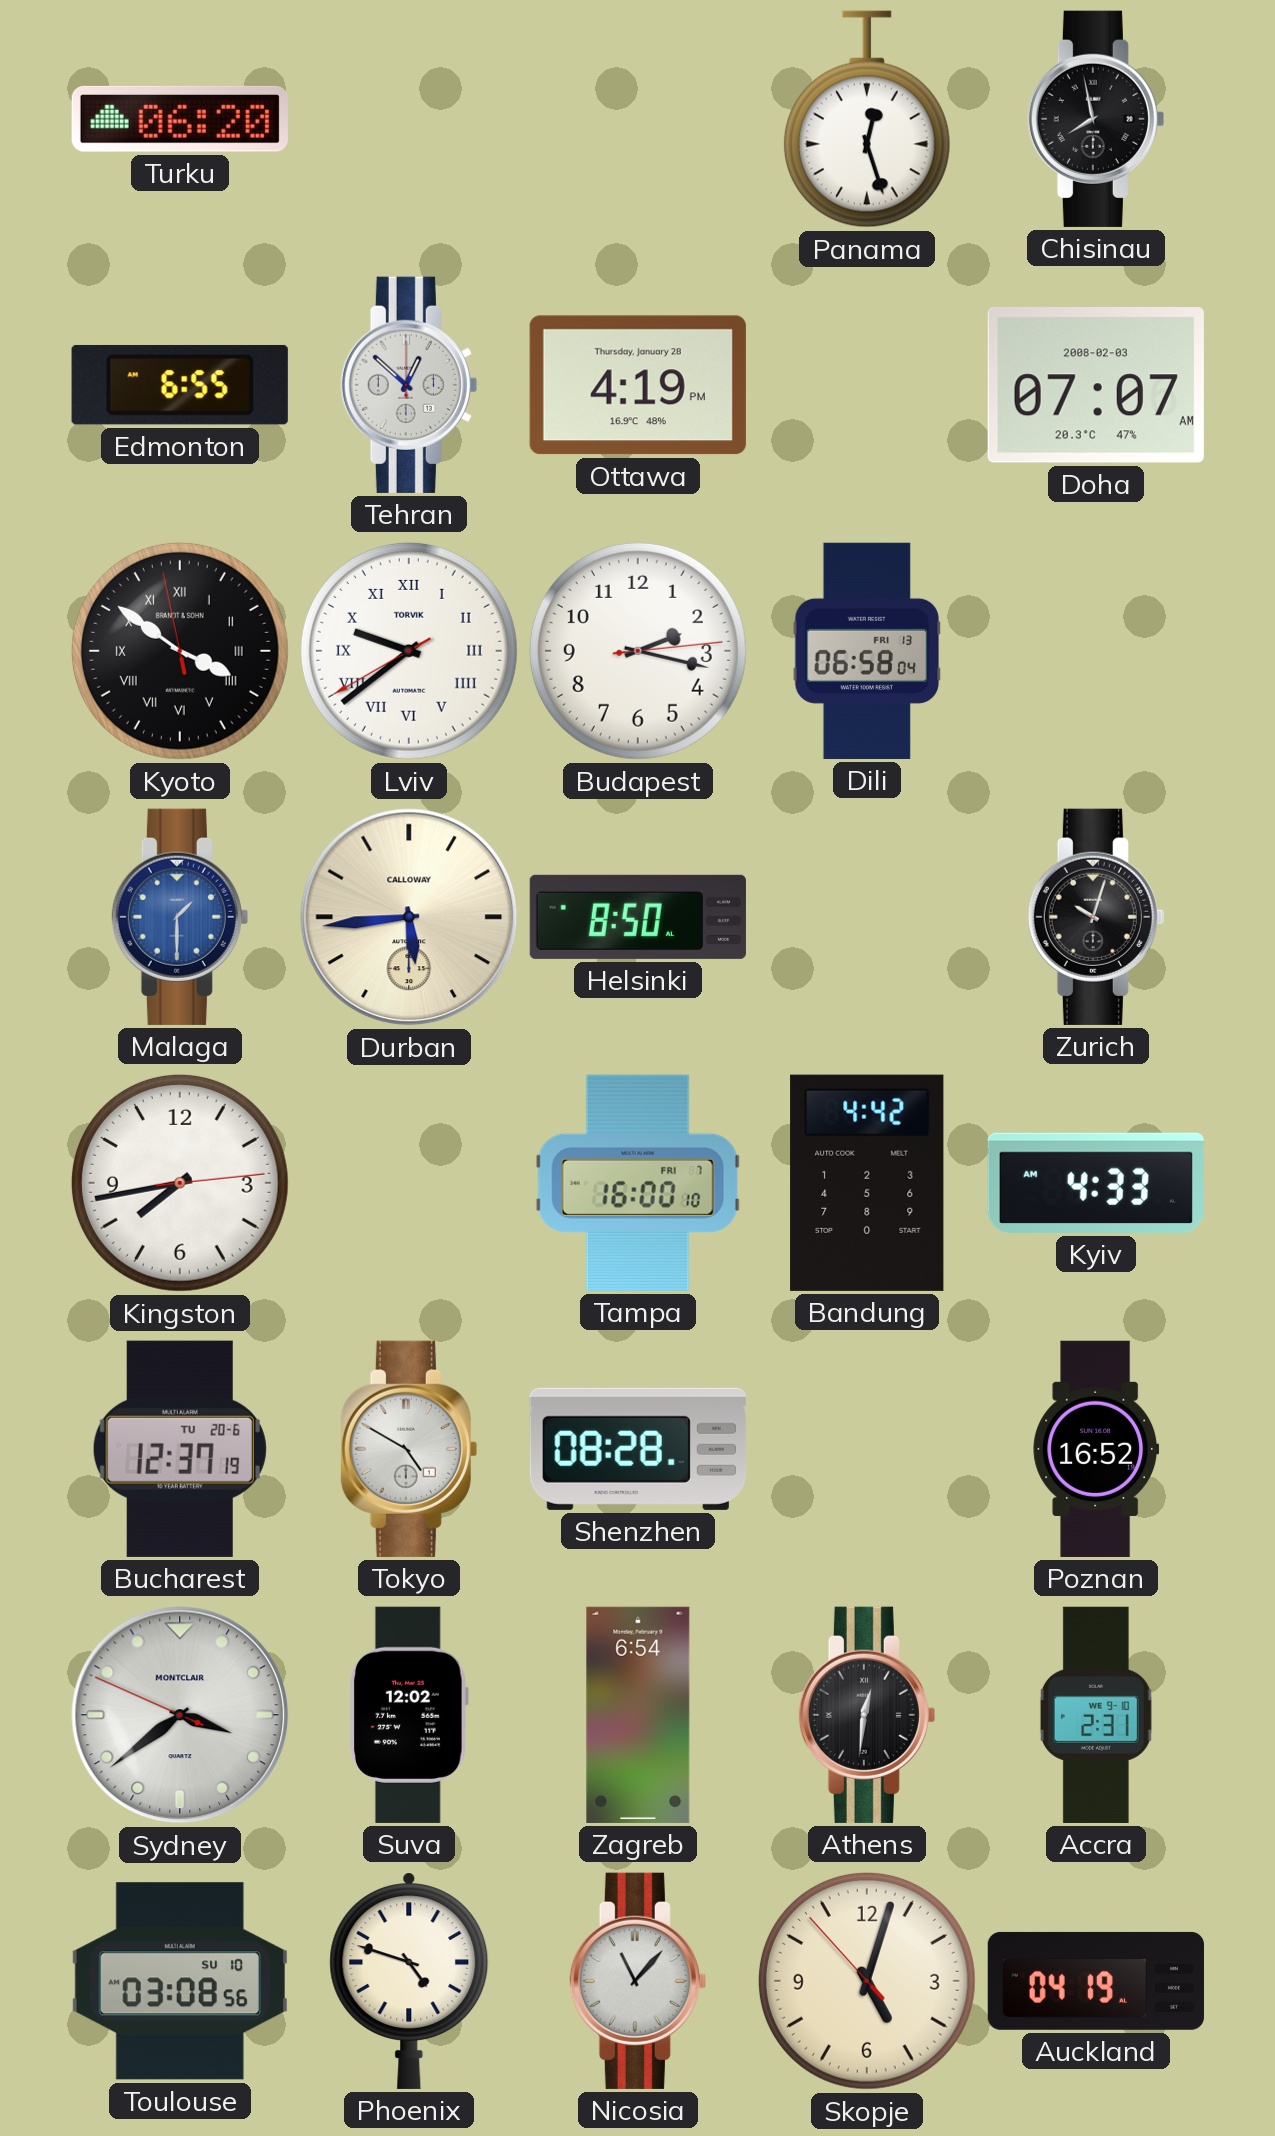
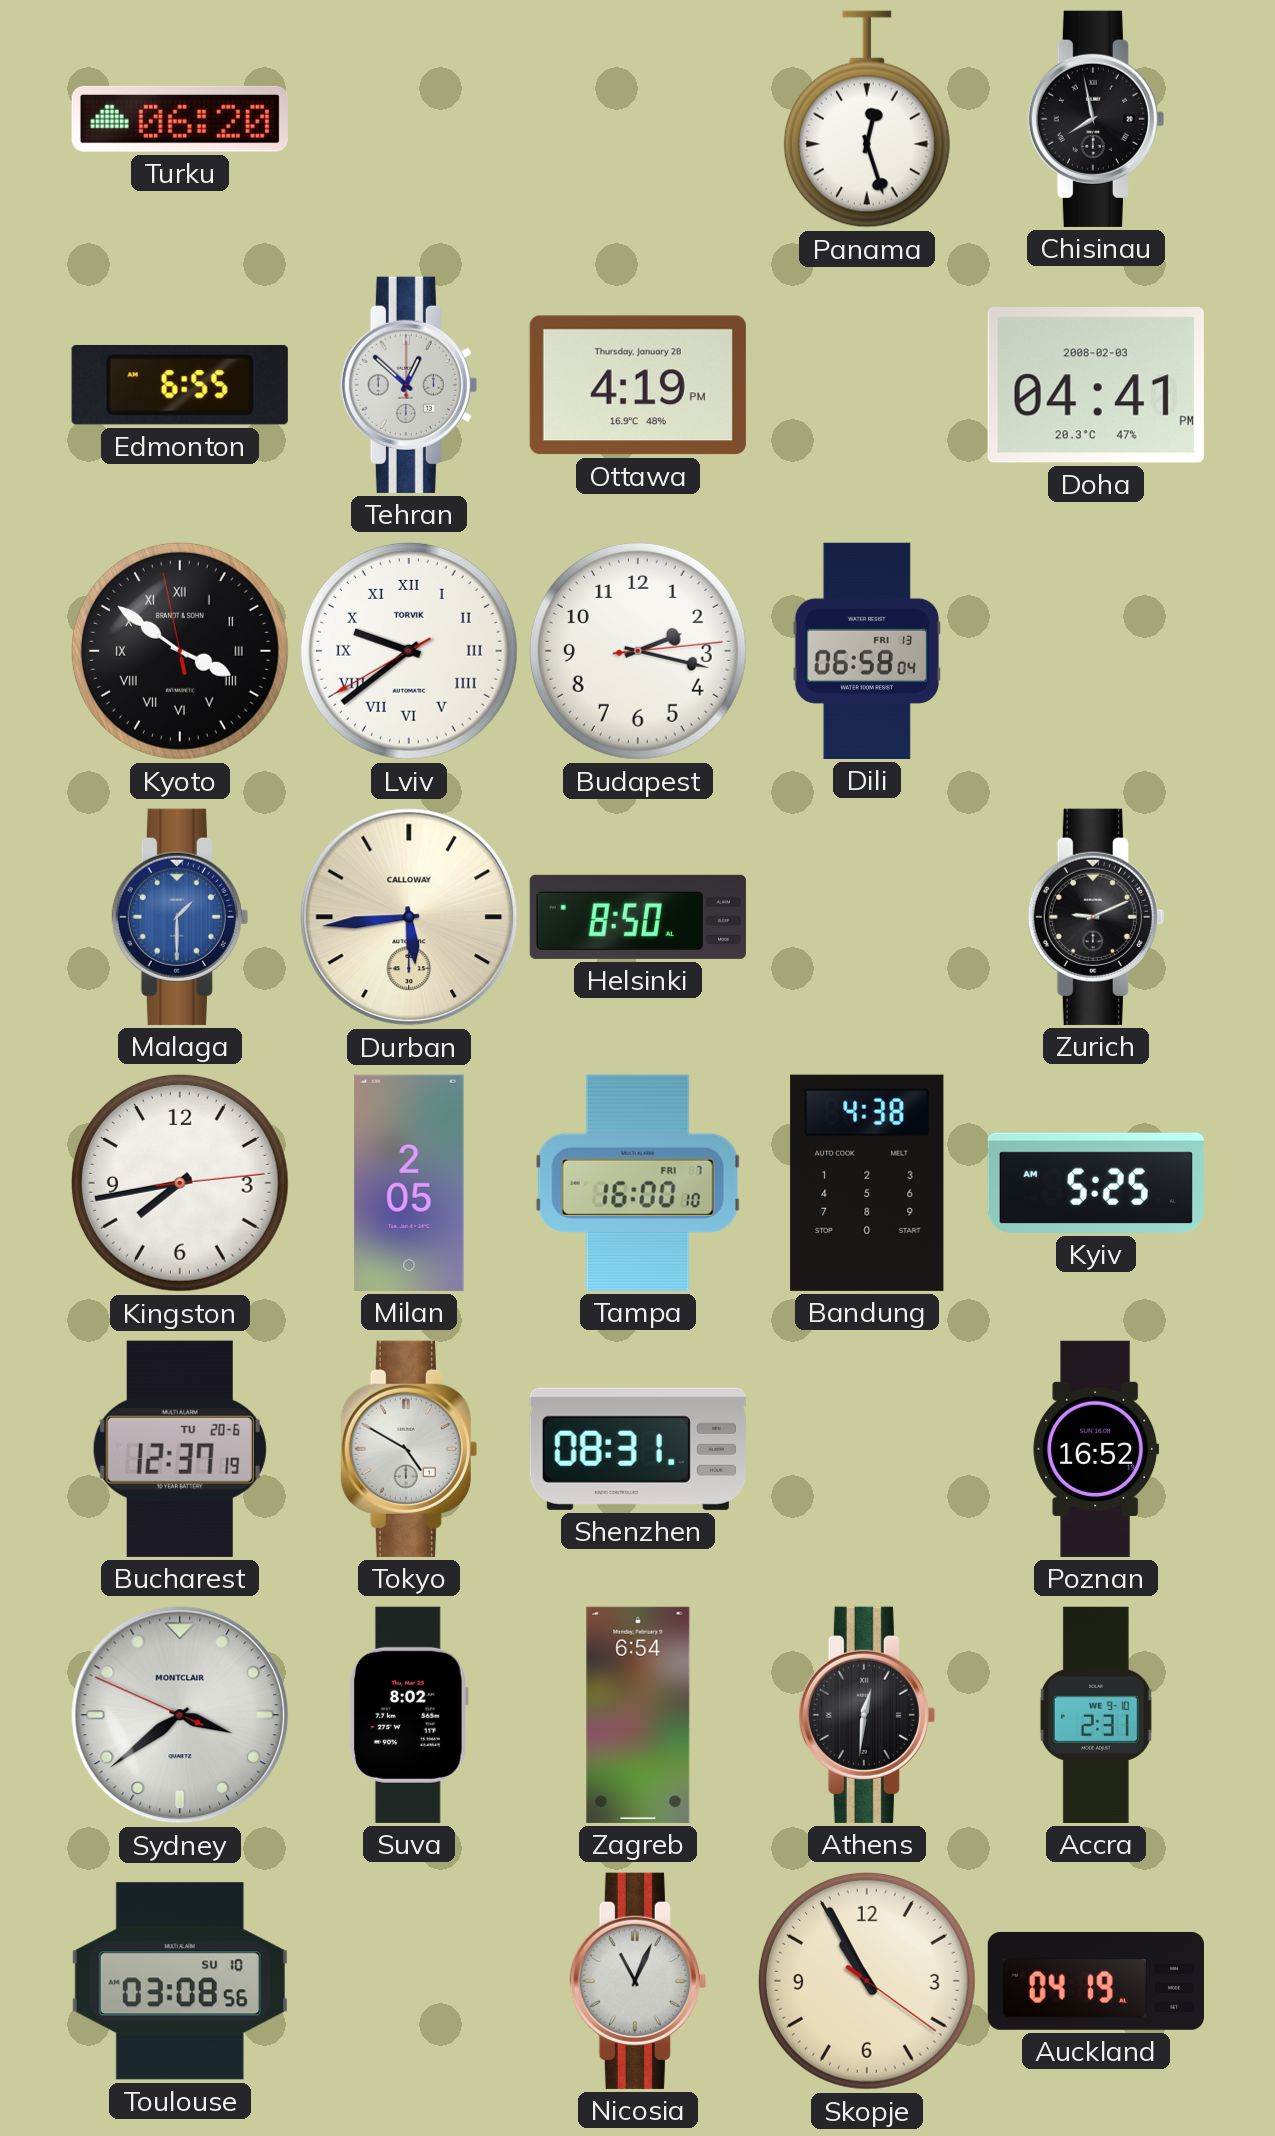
Doha: 07:07 -> 04:41
Zurich: 10:03 -> 9:11
Milan: none -> 2:05
Bandung: 4:42 -> 4:38
Kyiv: 4:33 -> 5:25
Shenzhen: 08:28 -> 08:31
Suva: 12:02 -> 8:02
Phoenix: 4:48 -> none
Nicosia: 11:07 -> 11:04
Skopje: 5:02 -> 10:55
